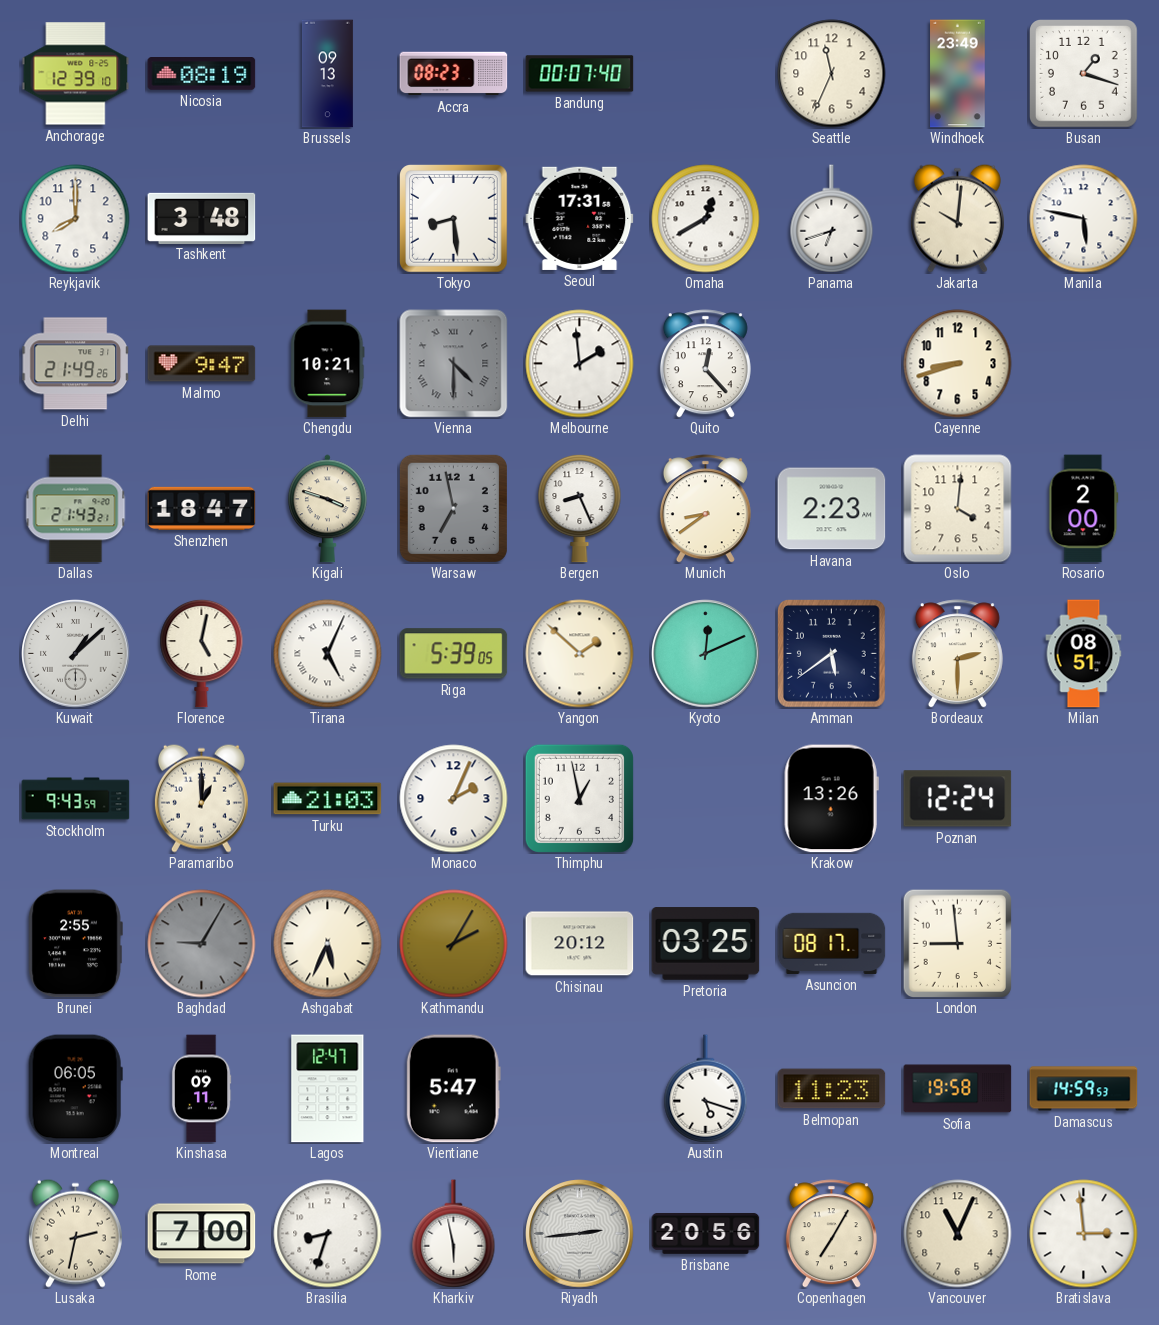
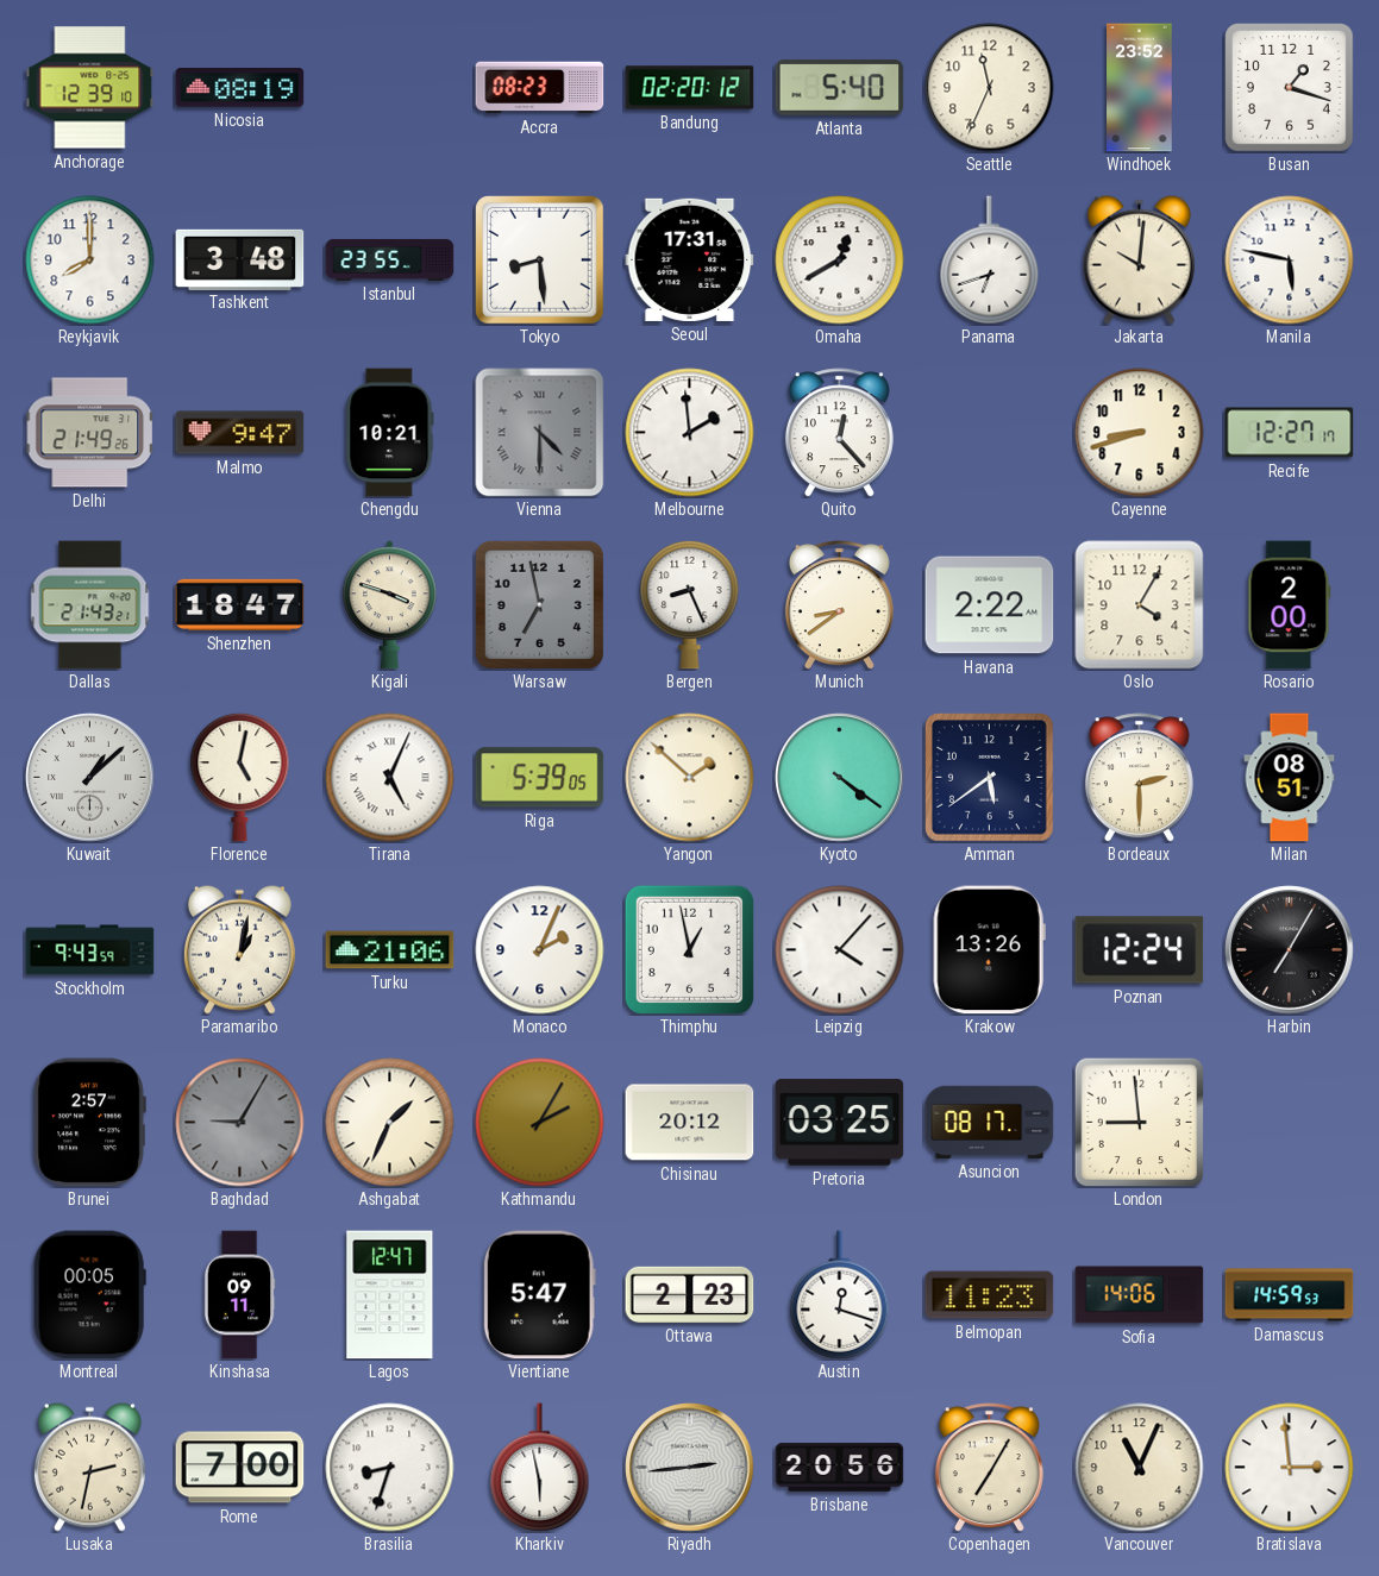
Brussels: 09:13 -> none
Bandung: 00:07 -> 02:20
Atlanta: none -> 5:40
Windhoek: 23:49 -> 23:52
Istanbul: none -> 23:55
Recife: none -> 12:27
Havana: 2:23 -> 2:22
Oslo: 4:01 -> 4:05
Kyoto: 12:11 -> 4:21
Paramaribo: 1:00 -> 1:02
Turku: 21:03 -> 21:06
Leipzig: none -> 4:07
Harbin: none -> 7:05
Brunei: 2:55 -> 2:57
Ashgabat: 5:34 -> 1:34
Montreal: 06:05 -> 00:05
Ottawa: none -> 2:23
Austin: 5:18 -> 12:18
Sofia: 19:58 -> 14:06
